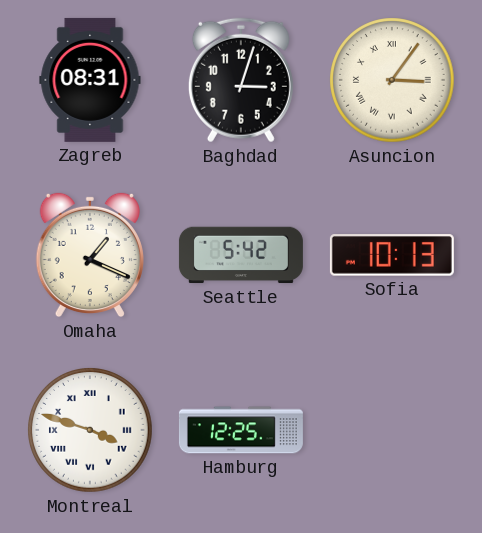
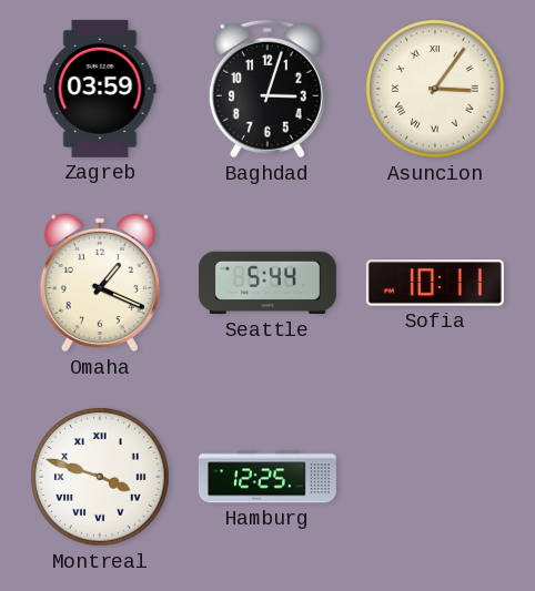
Zagreb: 08:31 -> 03:59
Seattle: 5:42 -> 5:44
Sofia: 10:13 -> 10:11
